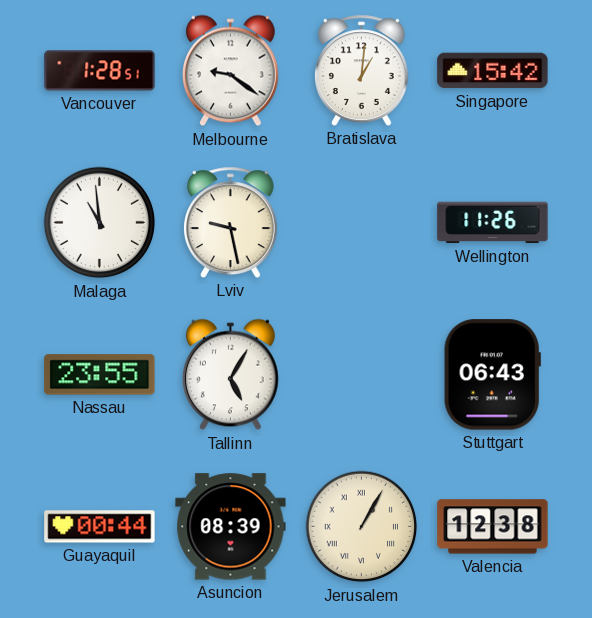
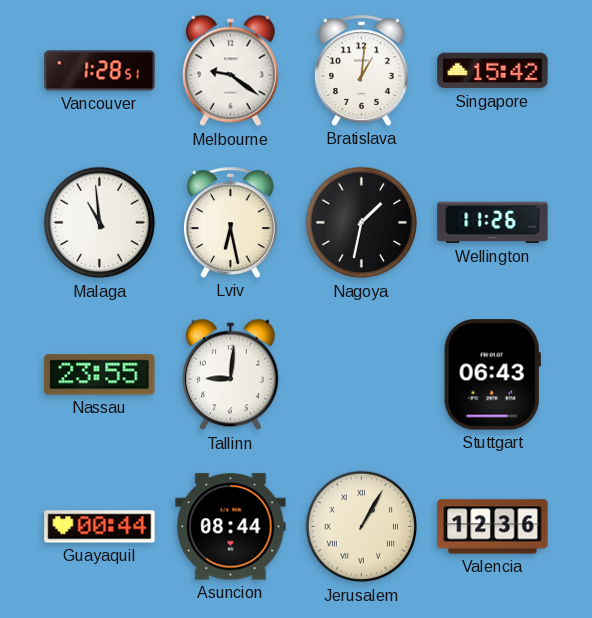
Lviv: 9:28 -> 6:28
Nagoya: none -> 1:32
Tallinn: 5:05 -> 9:01
Asuncion: 08:39 -> 08:44
Valencia: 12:38 -> 12:36
